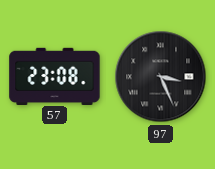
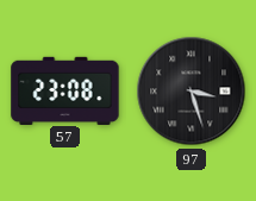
97: 3:26 -> 3:27
